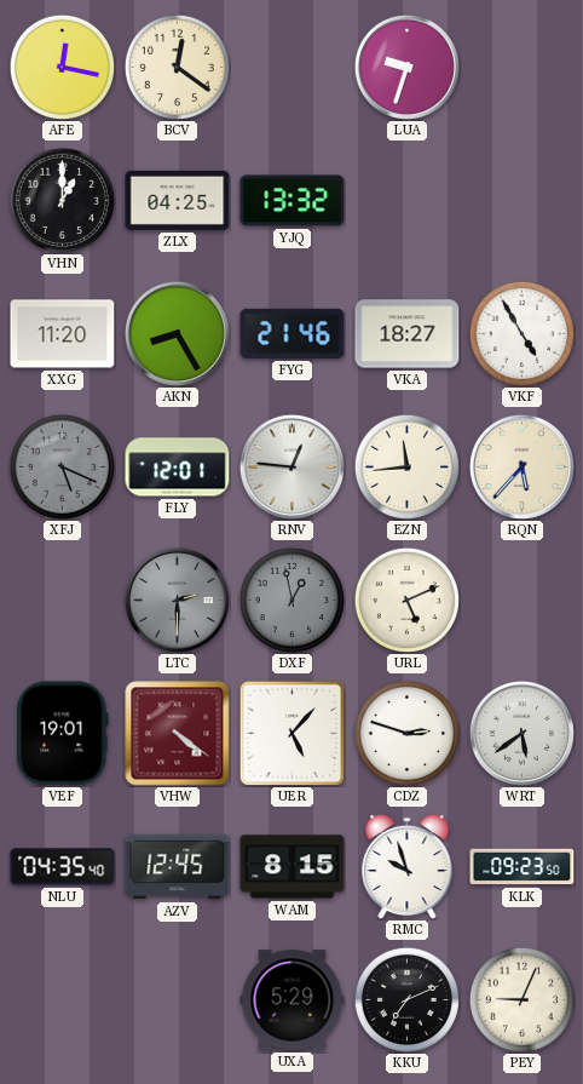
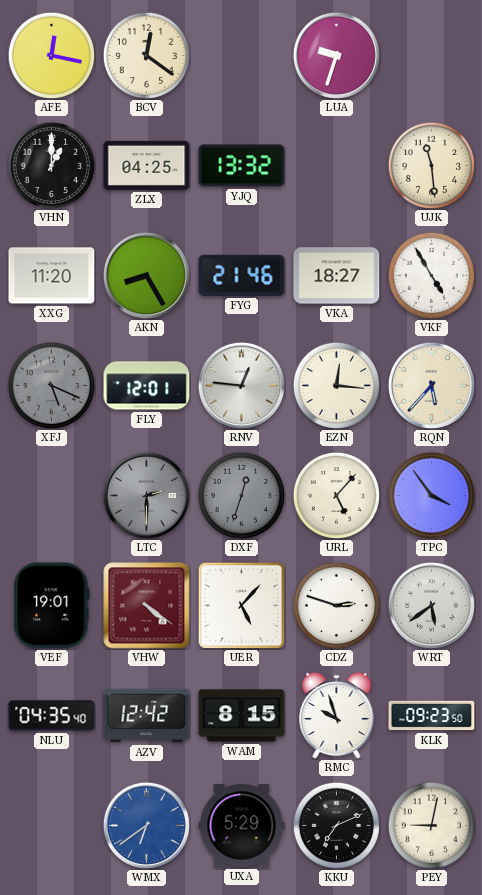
UJK: none -> 11:29
EZN: 11:44 -> 12:16
DXF: 12:58 -> 12:33
URL: 5:11 -> 5:07
TPC: none -> 3:54
AZV: 12:45 -> 12:42
WMX: none -> 6:39
PEY: 9:04 -> 9:02
